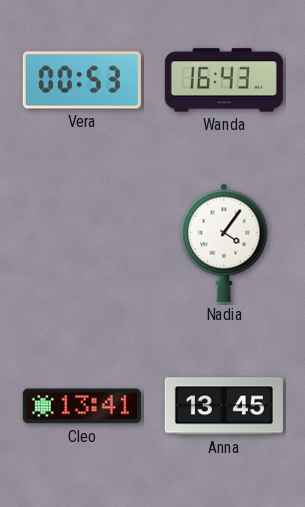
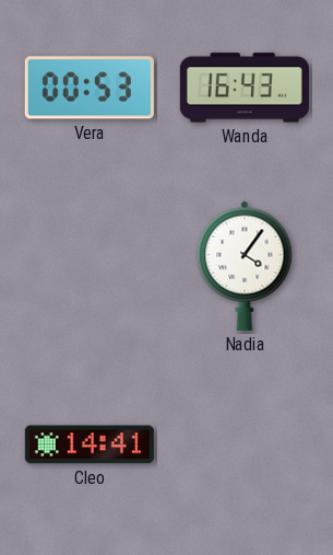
Cleo: 13:41 -> 14:41
Anna: 13:45 -> none
